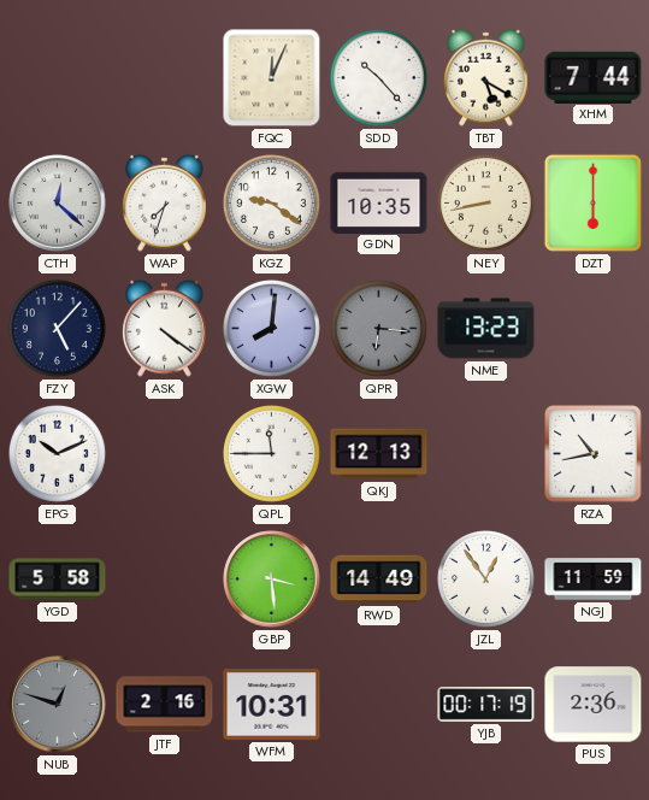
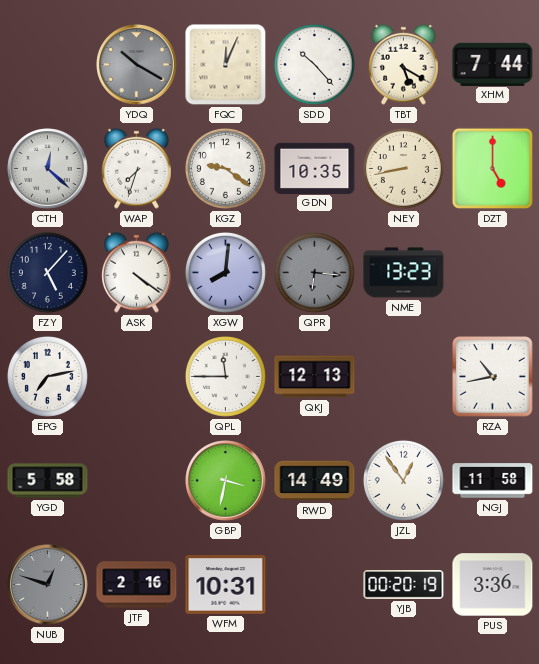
YDQ: none -> 10:20
DZT: 6:00 -> 5:00
EPG: 10:11 -> 7:13
GBP: 3:29 -> 3:32
NGJ: 11:59 -> 11:58
YJB: 00:17 -> 00:20
PUS: 2:36 -> 3:36
